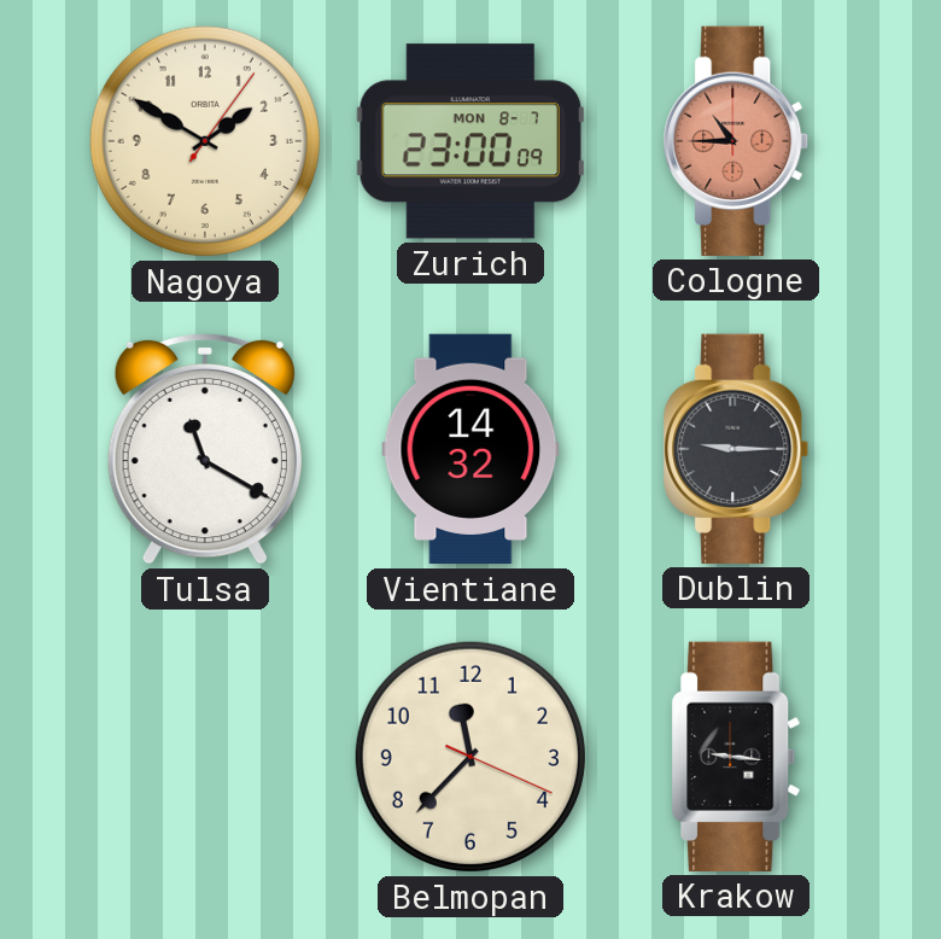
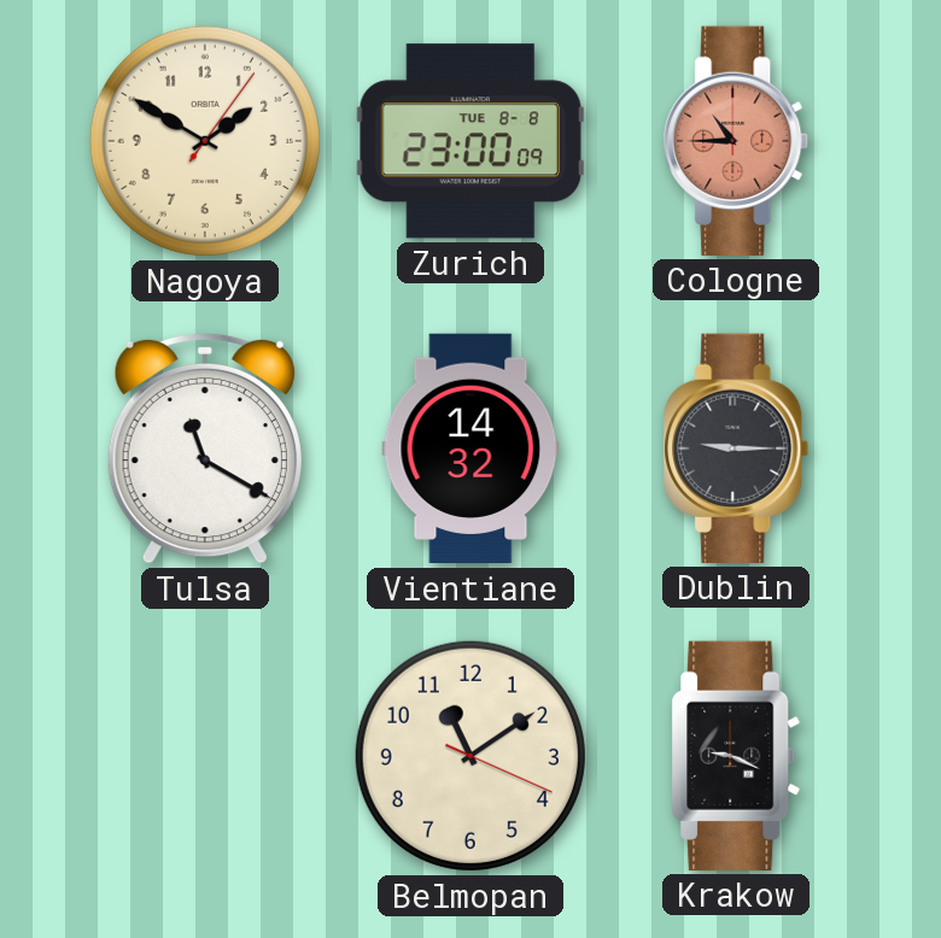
Zurich date: MON 8-7 -> TUE 8-8
Belmopan: 11:37 -> 11:09
Krakow: 9:16 -> 9:19
